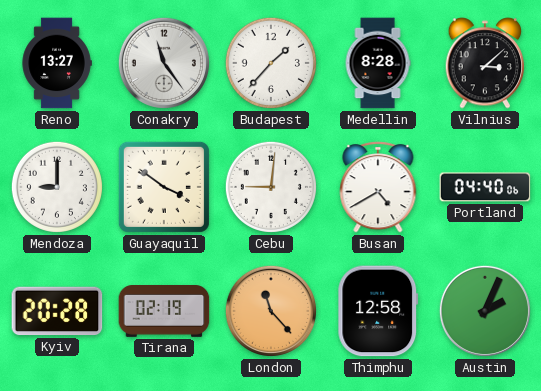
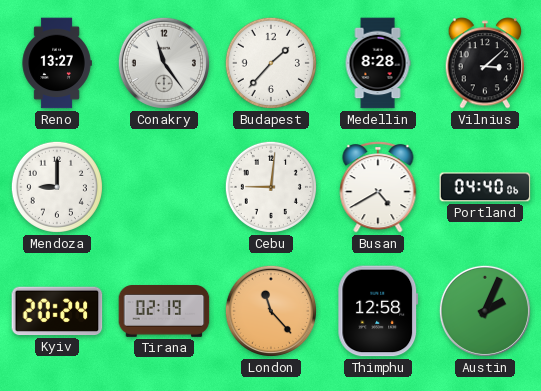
Guayaquil: 3:51 -> none
Kyiv: 20:28 -> 20:24
